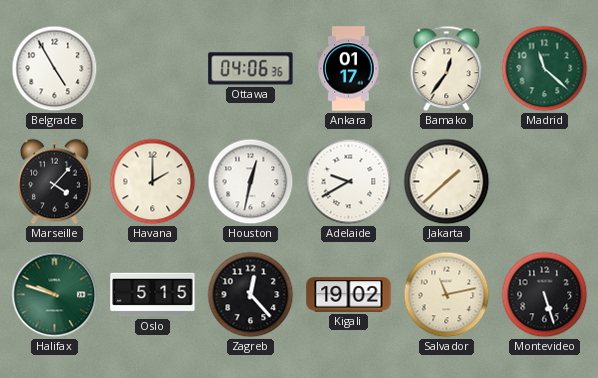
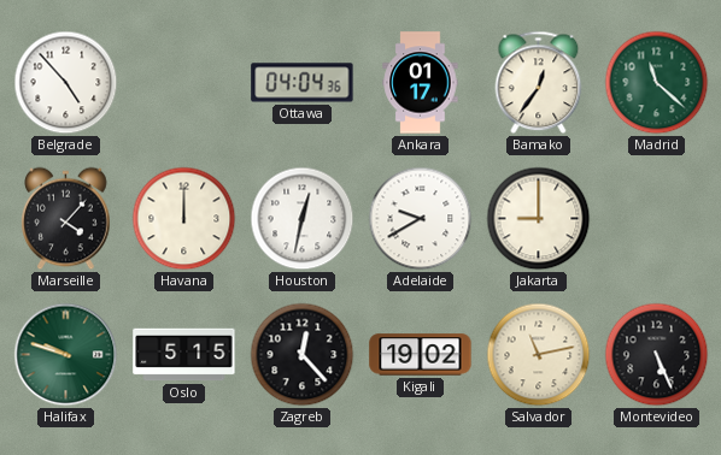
Belgrade: 4:55 -> 4:53
Ottawa: 04:06 -> 04:04
Havana: 2:00 -> 12:00
Jakarta: 1:38 -> 9:00
Montevideo: 5:27 -> 5:26
